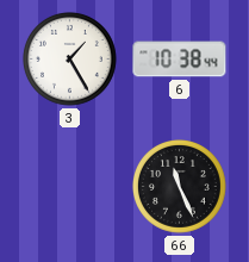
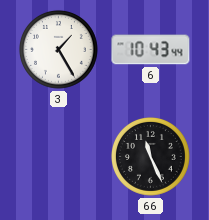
6: 10:38 -> 10:43
